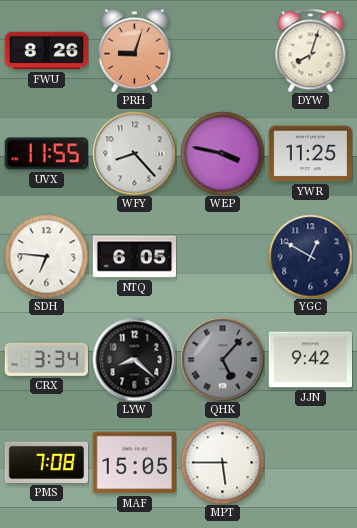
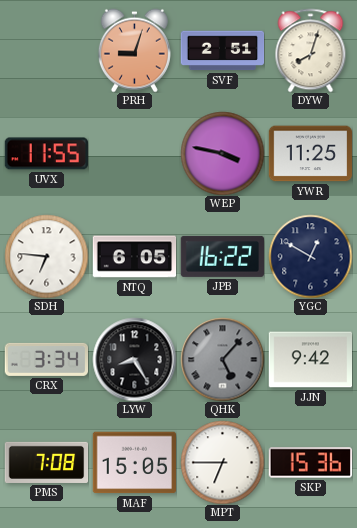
FWU: 8:26 -> none
SVF: none -> 2:51
WFY: 8:23 -> none
JPB: none -> 16:22
LYW: 8:22 -> 8:25
MPT: 5:45 -> 6:45
SKP: none -> 15:36
